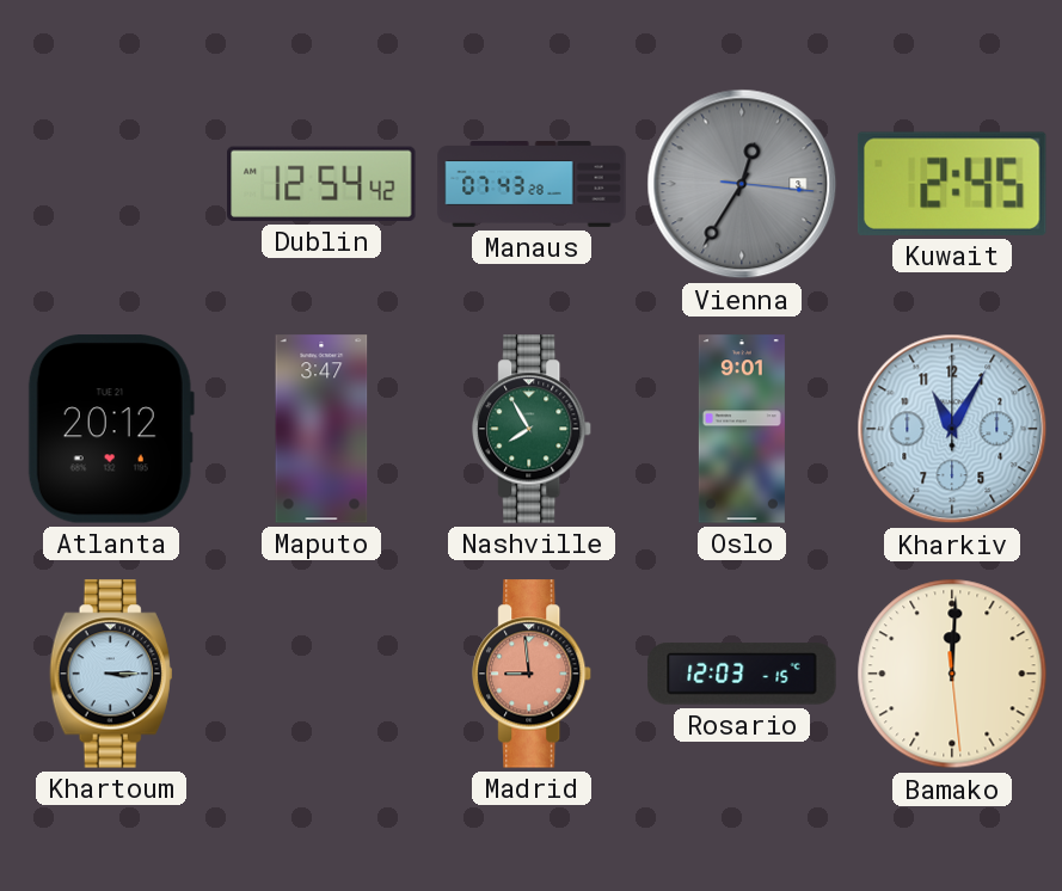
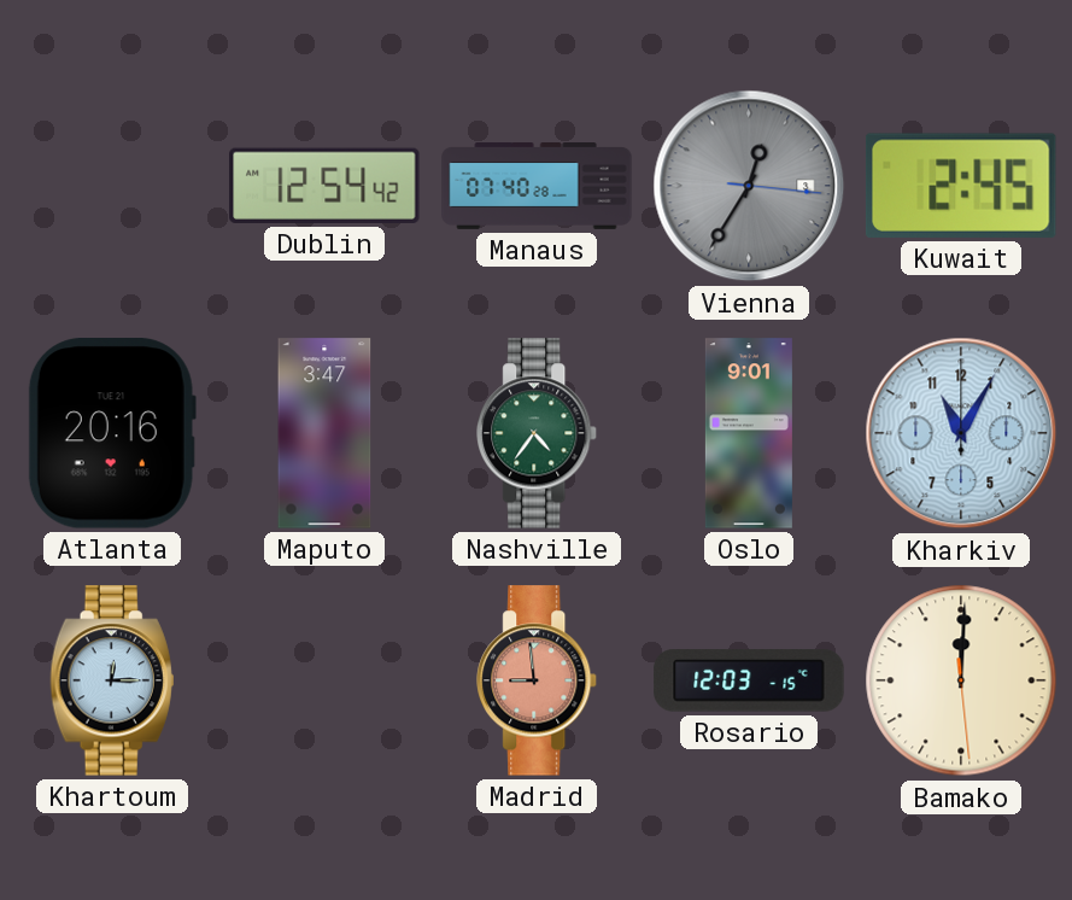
Manaus: 07:43 -> 07:40
Atlanta: 20:12 -> 20:16
Nashville: 7:55 -> 4:36
Khartoum: 3:15 -> 12:15
